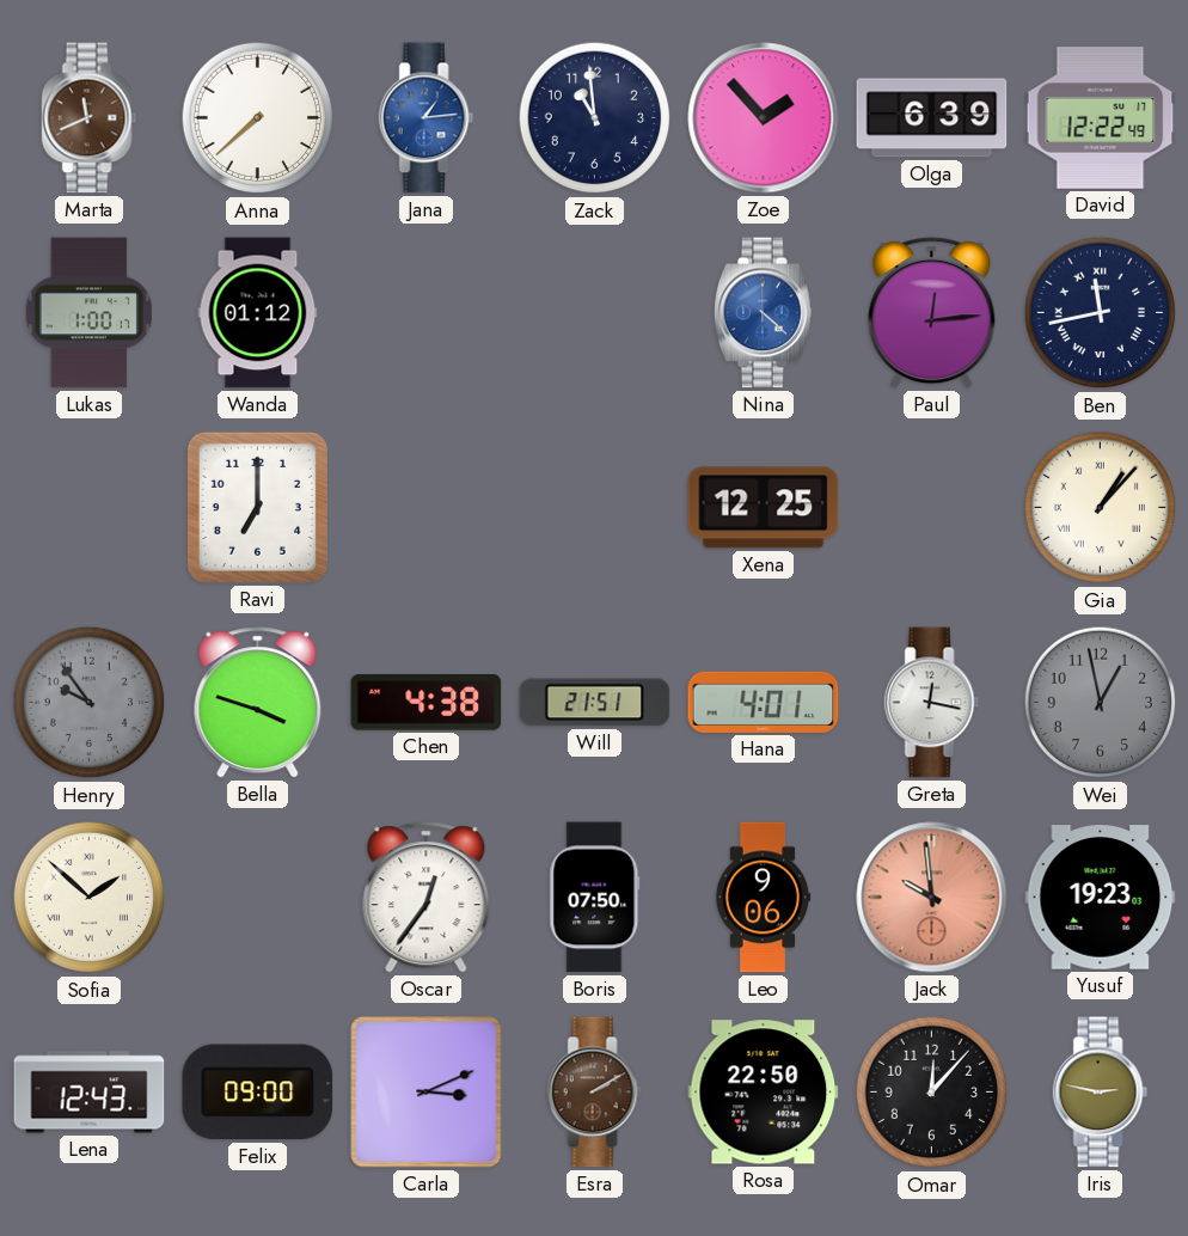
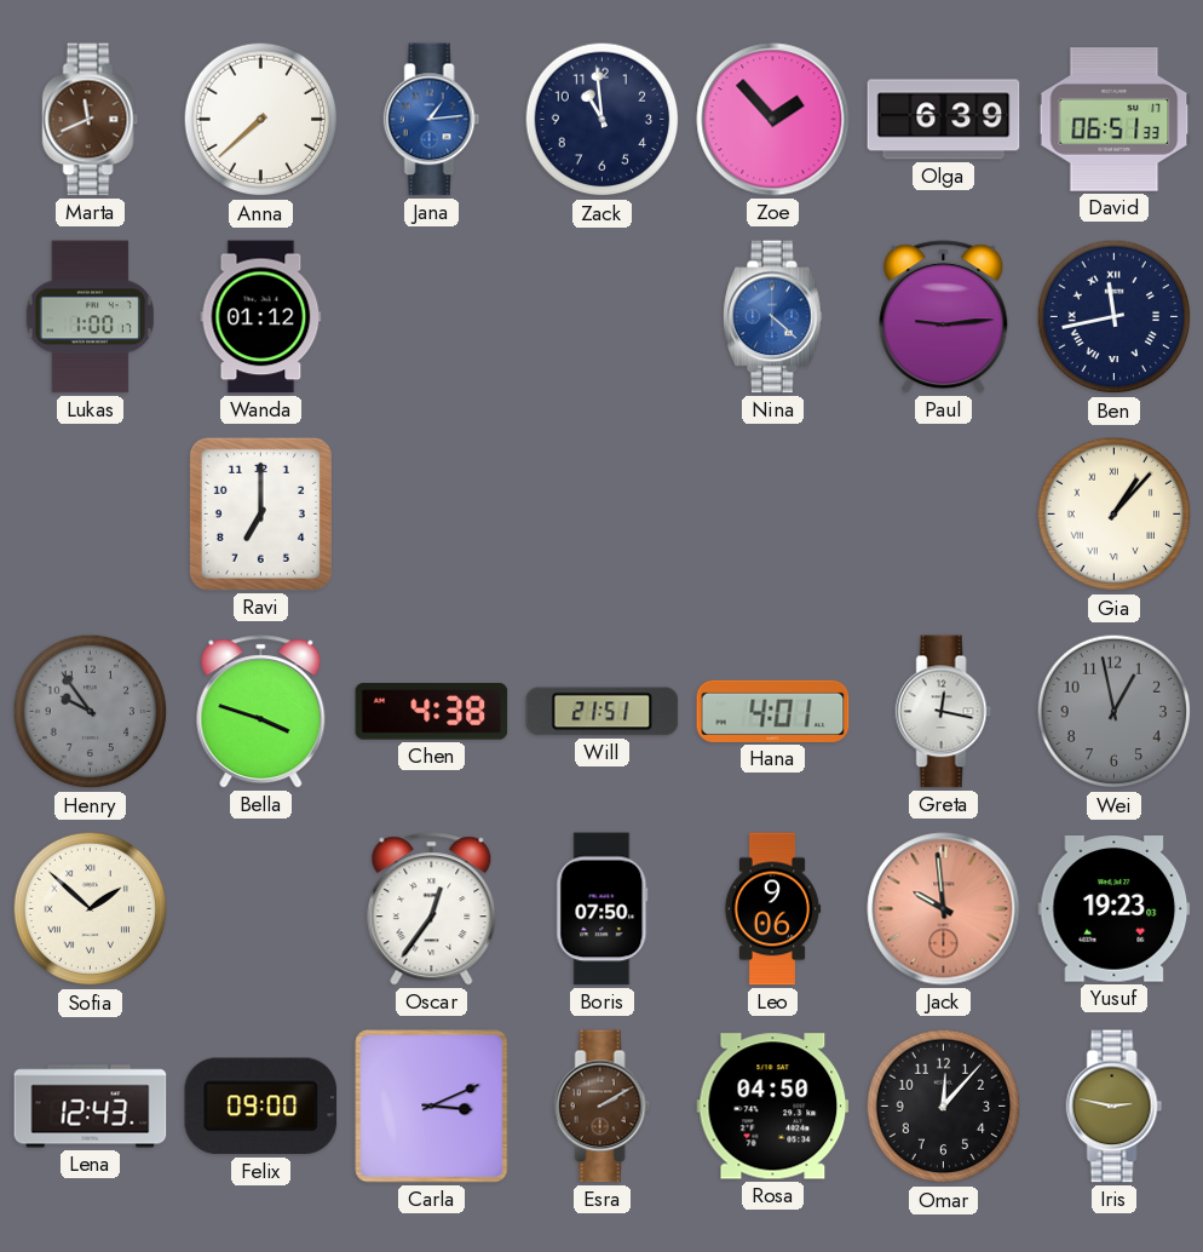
David: 12:22 -> 06:51
Paul: 12:14 -> 9:14
Xena: 12:25 -> none
Rosa: 22:50 -> 04:50
